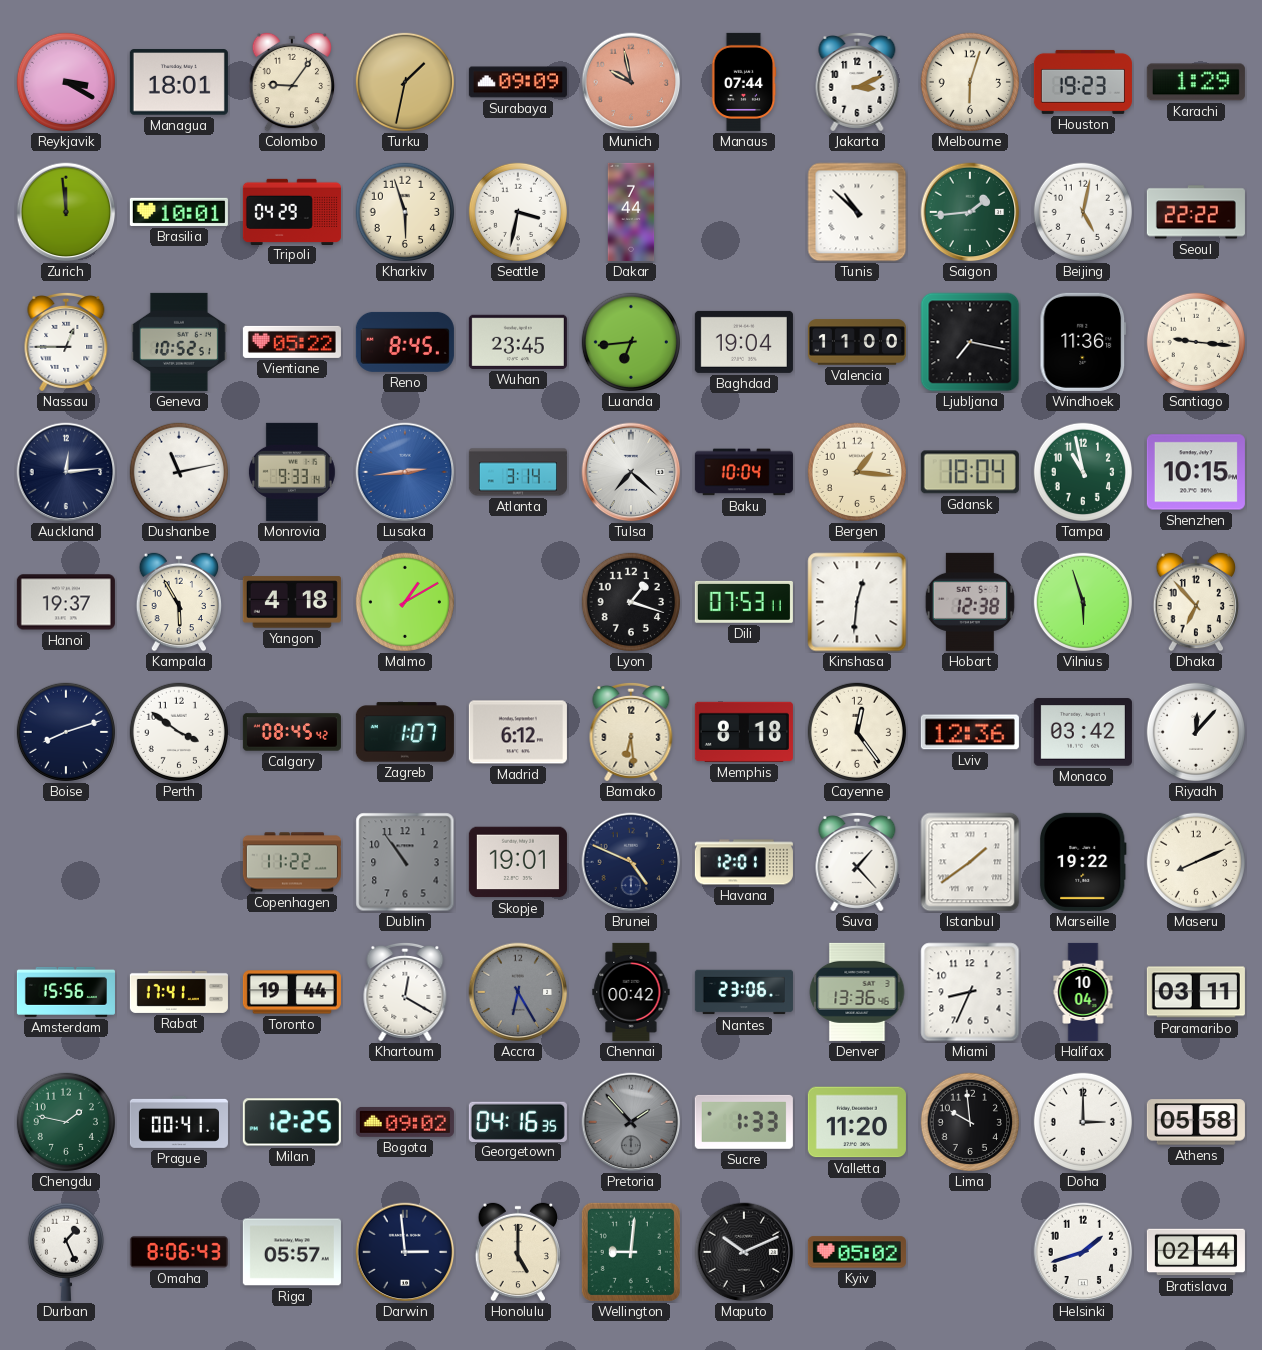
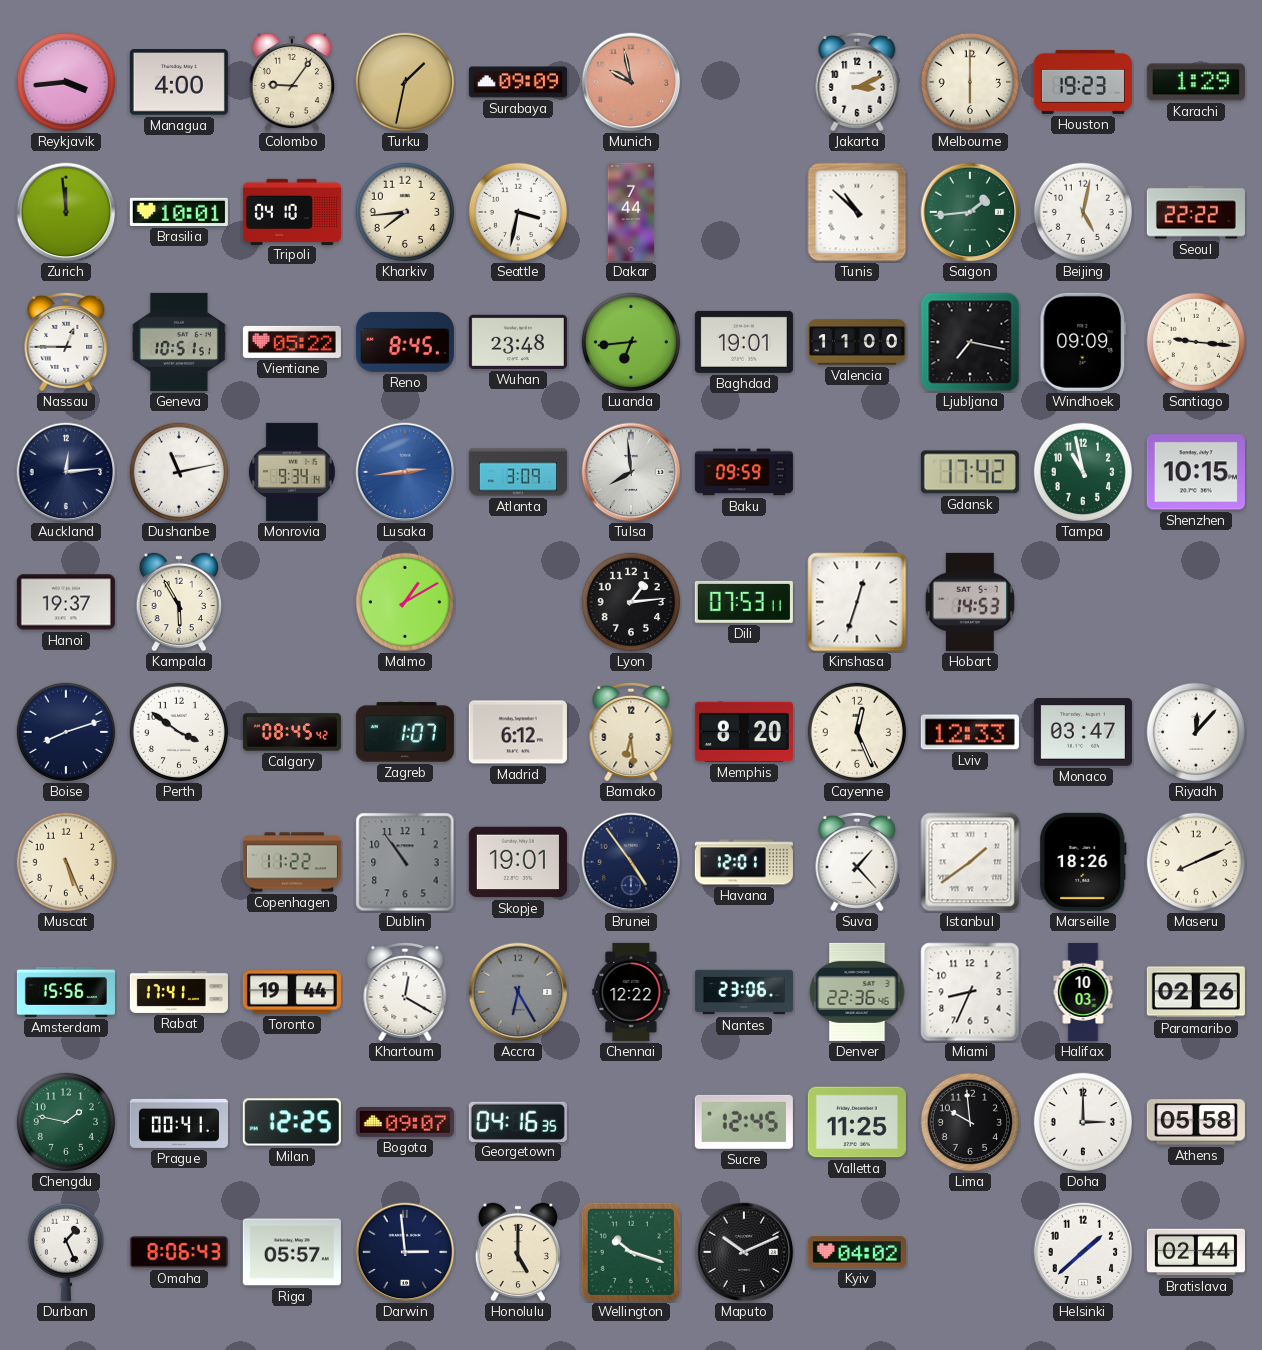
Reykjavik: 3:20 -> 3:44
Managua: 18:01 -> 4:00
Manaus: 07:44 -> none
Melbourne: 6:03 -> 6:00
Tripoli: 04:29 -> 04:10
Kharkiv: 5:57 -> 7:44
Geneva: 10:52 -> 10:51
Wuhan: 23:45 -> 23:48
Baghdad: 19:04 -> 19:01
Windhoek: 11:36 -> 09:09
Monrovia: 9:33 -> 9:34
Atlanta: 3:14 -> 3:09
Tulsa: 7:22 -> 7:59
Baku: 10:04 -> 09:59
Bergen: 1:16 -> none
Gdansk: 18:04 -> 17:42
Yangon: 4:18 -> none
Lyon: 1:18 -> 1:14
Kinshasa: 12:31 -> 12:33
Hobart: 12:38 -> 14:53
Vilnius: 5:57 -> none
Dhaka: 6:53 -> none
Memphis: 8:18 -> 8:20
Cayenne: 12:24 -> 12:26
Lviv: 12:36 -> 12:33
Monaco: 03:42 -> 03:47
Muscat: none -> 5:26
Brunei: 4:49 -> 4:54
Marseille: 19:22 -> 18:26
Chennai: 00:42 -> 12:22
Denver: 13:36 -> 22:36
Halifax: 10:04 -> 10:03
Paramaribo: 03:11 -> 02:26
Bogota: 09:02 -> 09:07
Pretoria: 1:53 -> none
Sucre: 1:33 -> 12:45
Valletta: 11:20 -> 11:25
Wellington: 9:01 -> 10:18
Kyiv: 05:02 -> 04:02
Helsinki: 1:42 -> 1:38
